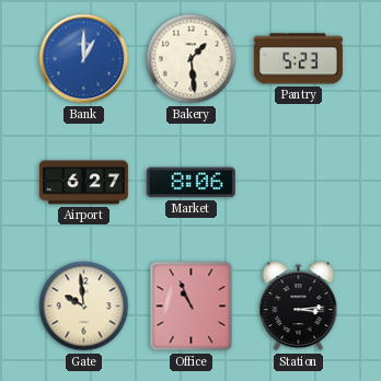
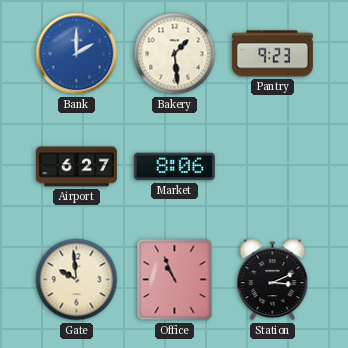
Bank: 1:00 -> 2:00
Pantry: 5:23 -> 9:23
Station: 3:14 -> 3:11
